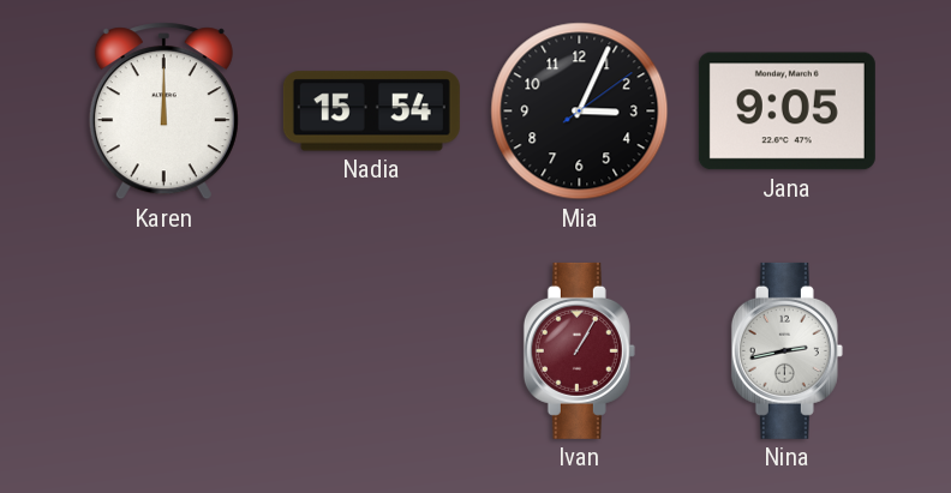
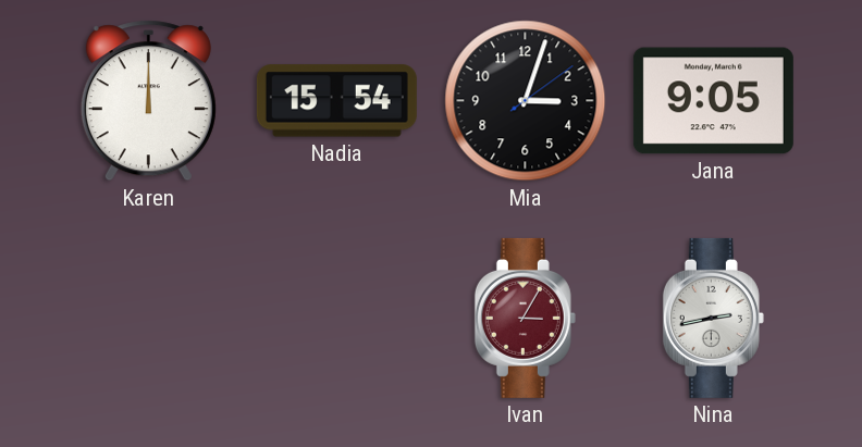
Mia: 3:04 -> 3:03
Ivan: 1:05 -> 3:05
